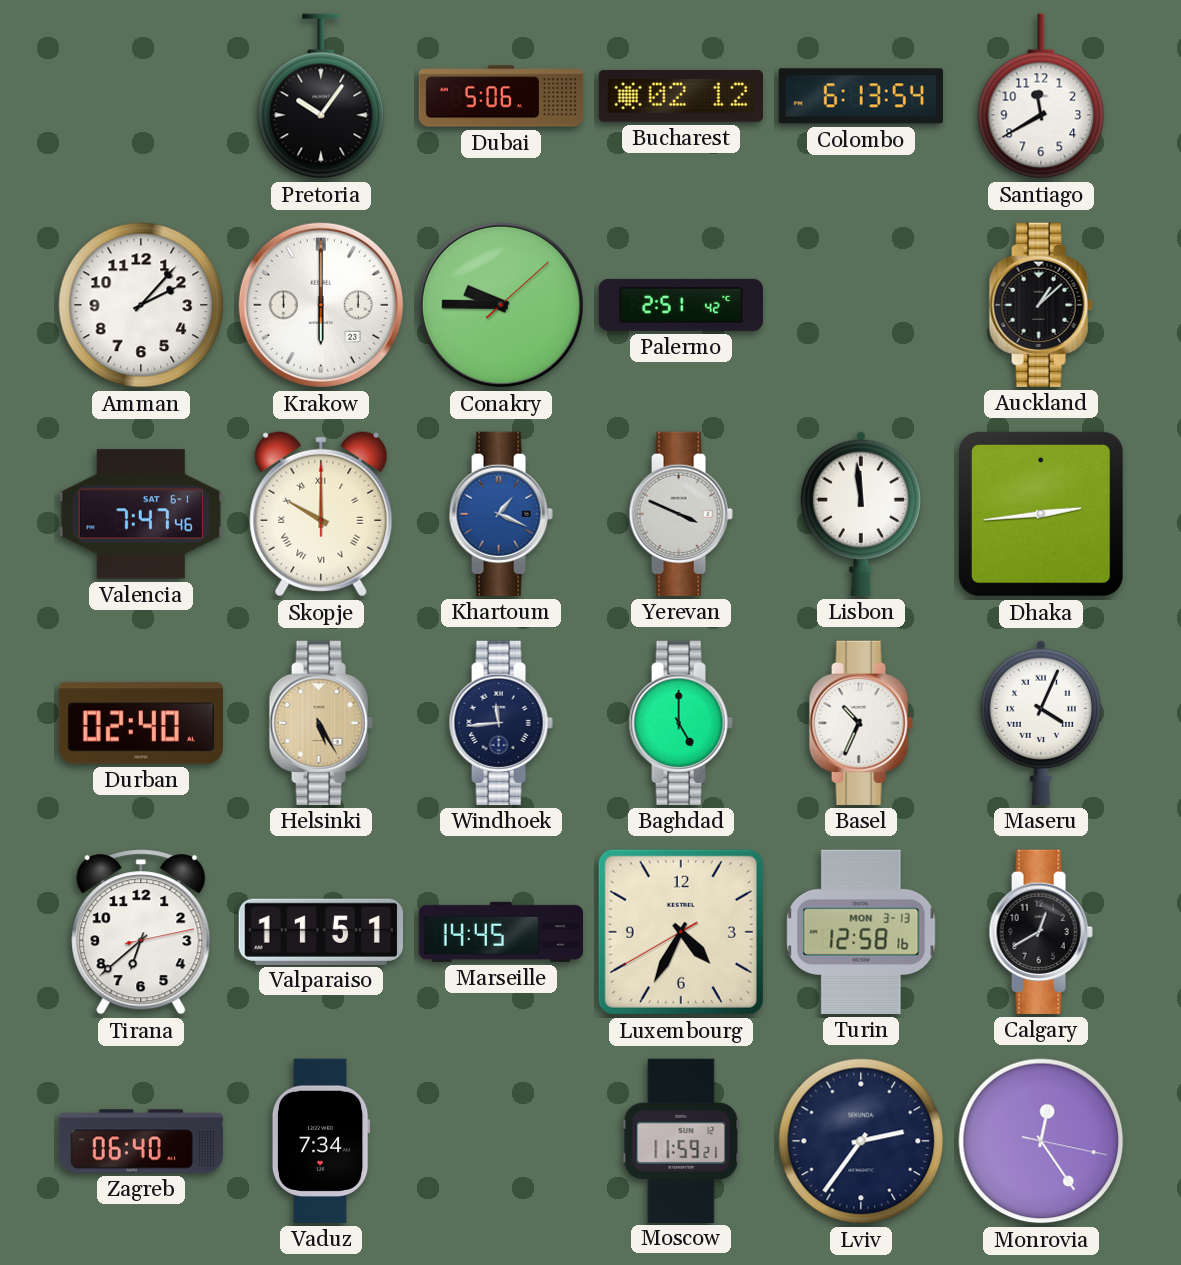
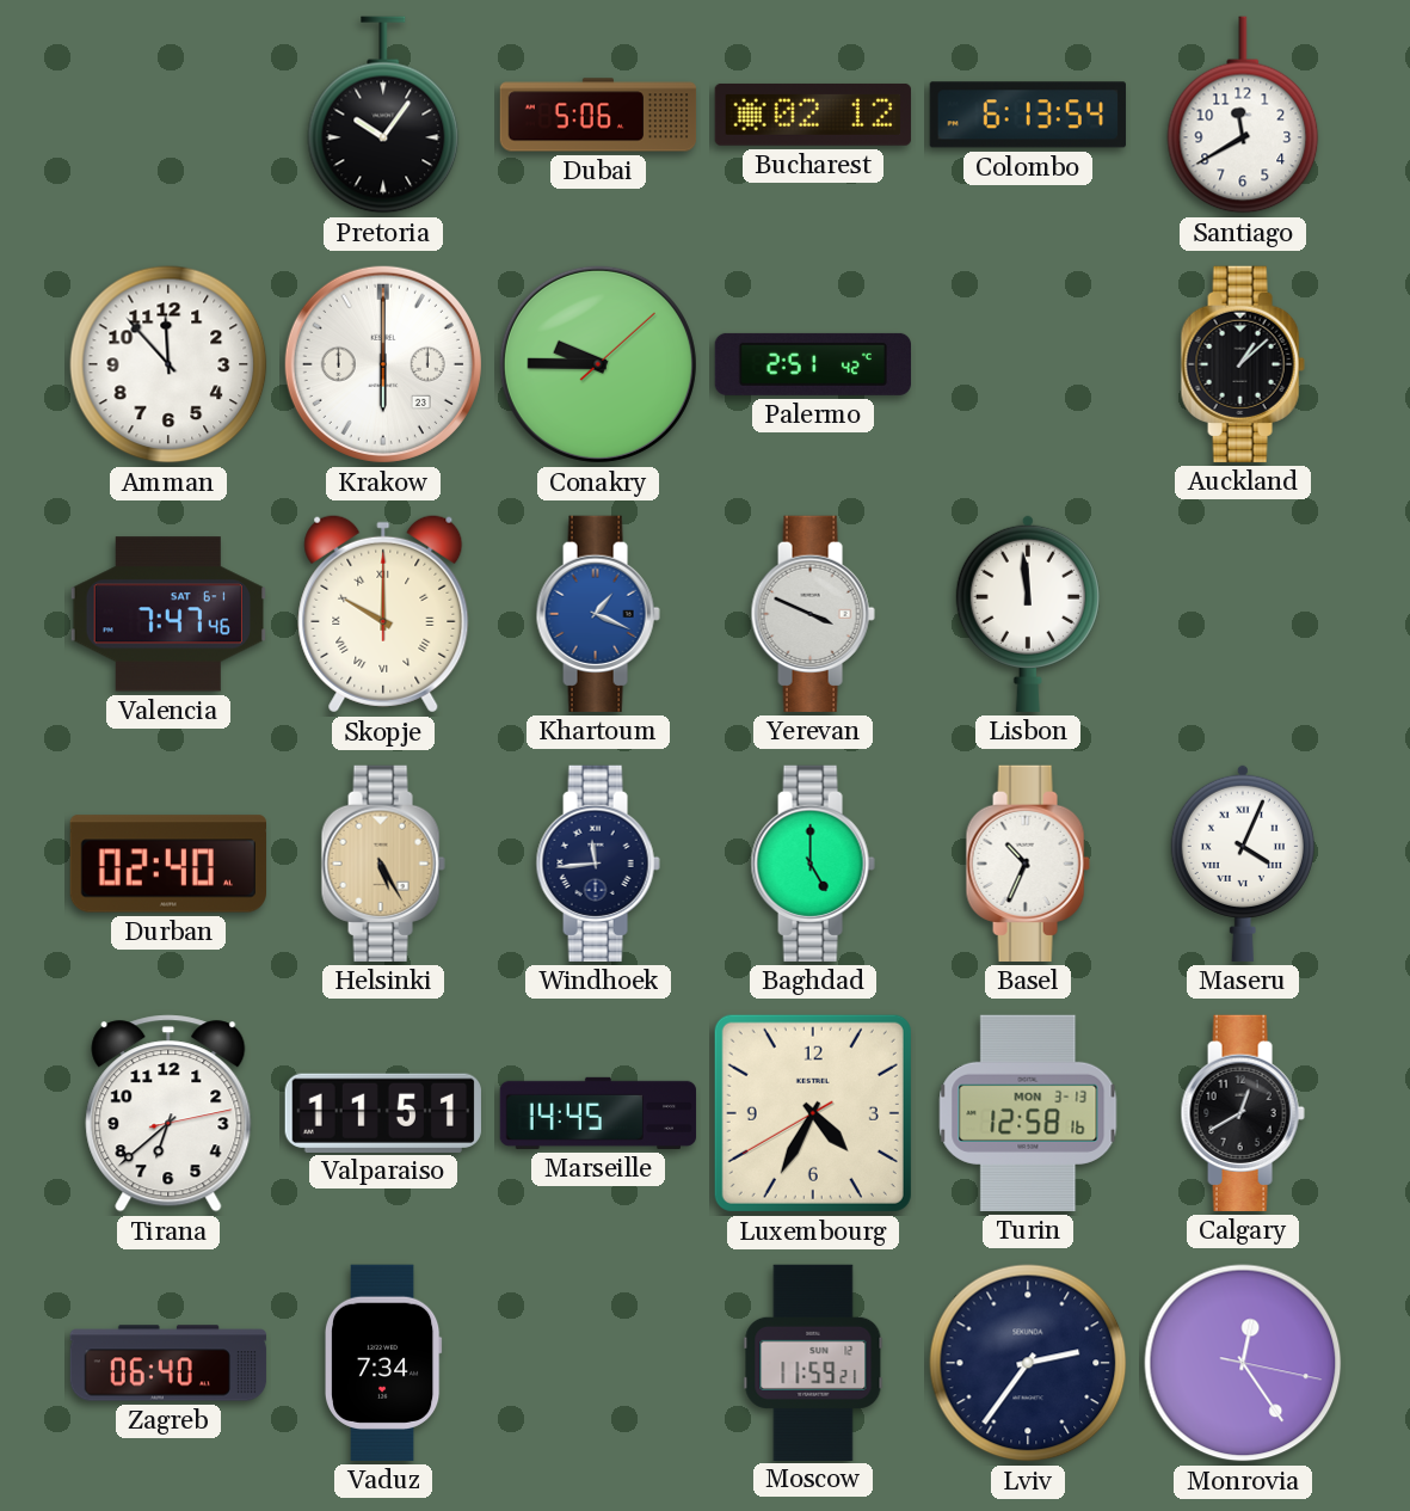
Amman: 2:07 -> 11:53
Dhaka: 2:44 -> none
